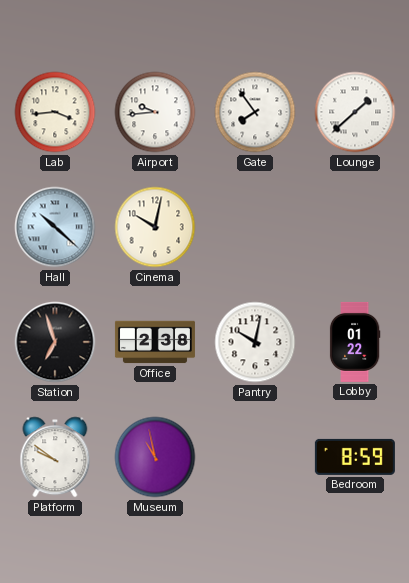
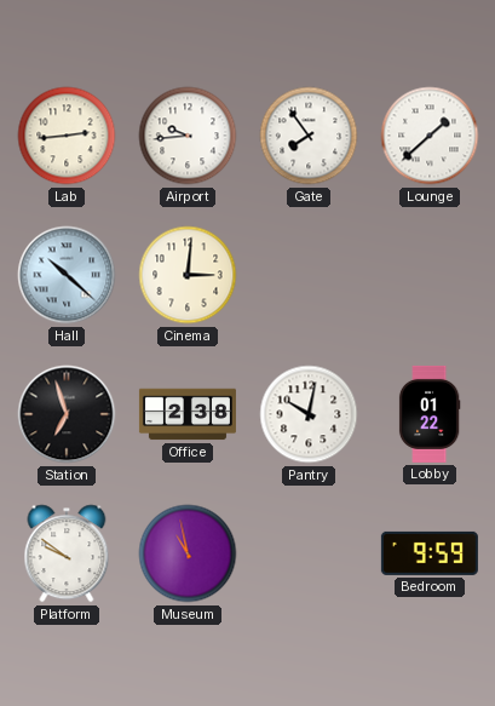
Lab: 3:44 -> 2:44
Cinema: 10:02 -> 3:01
Bedroom: 8:59 -> 9:59
